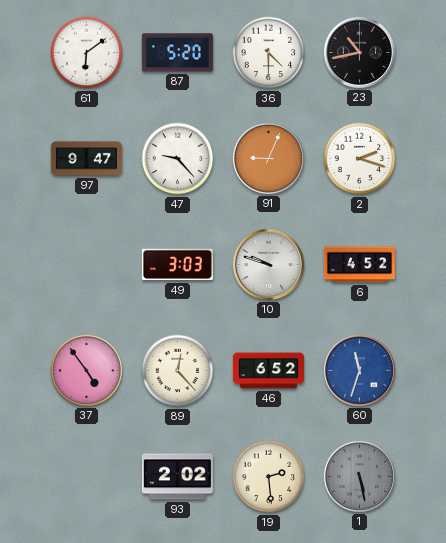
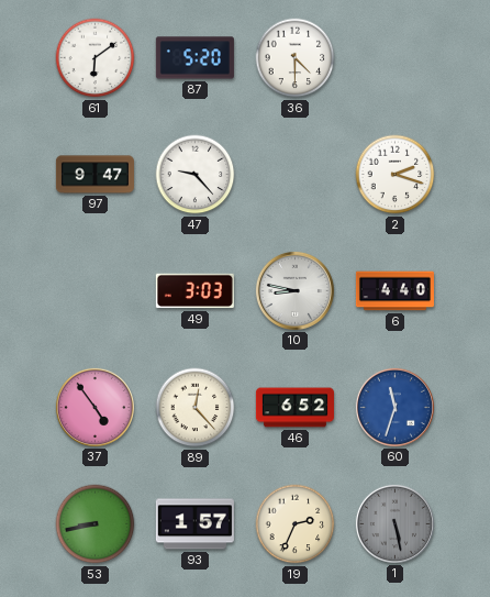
23: 10:43 -> none
91: 9:04 -> none
10: 9:48 -> 8:47
6: 4:52 -> 4:40
53: none -> 8:43
93: 2:02 -> 1:57
19: 2:29 -> 2:34
